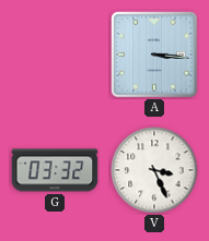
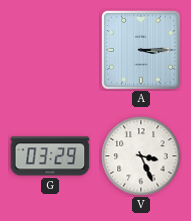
A: 3:16 -> 3:15
G: 03:32 -> 03:29
